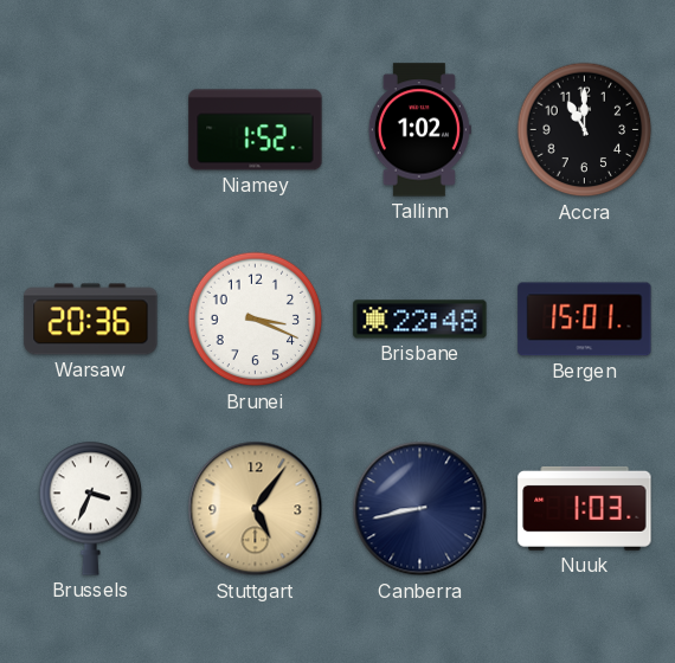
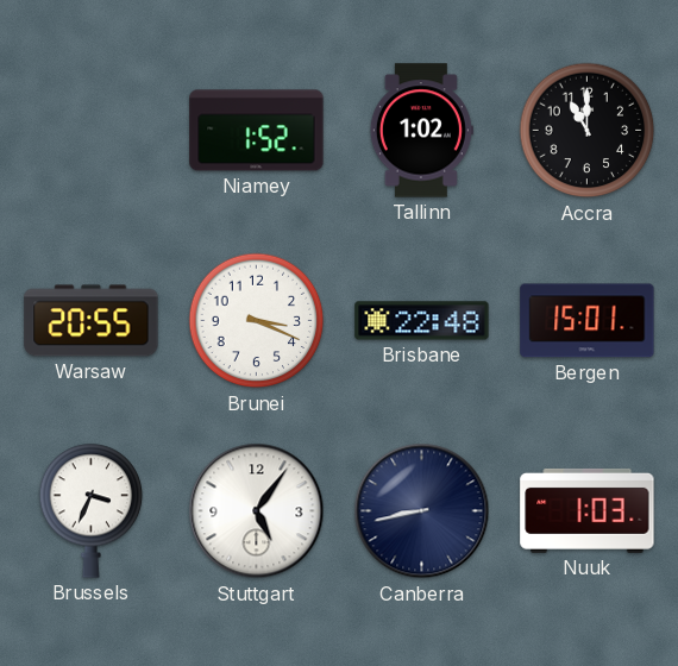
Warsaw: 20:36 -> 20:55
Stuttgart dial: champagne -> white
